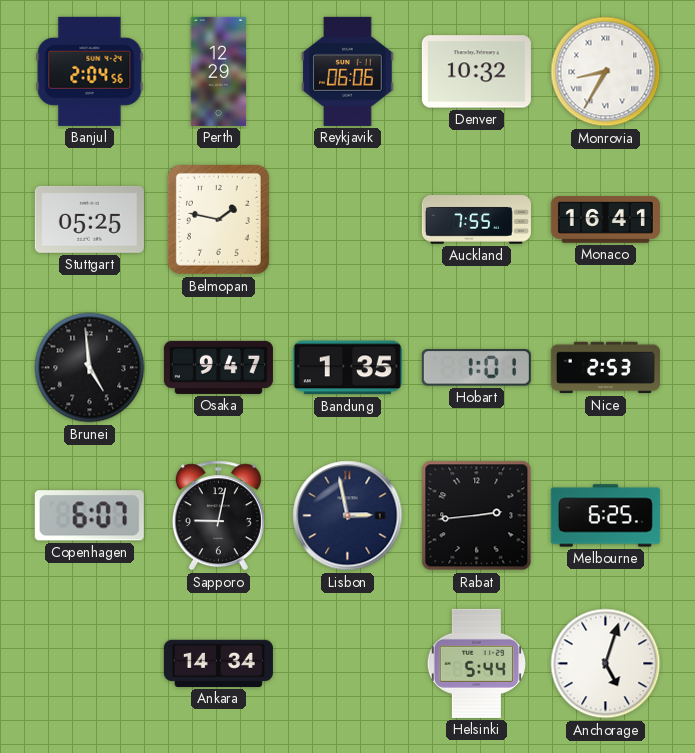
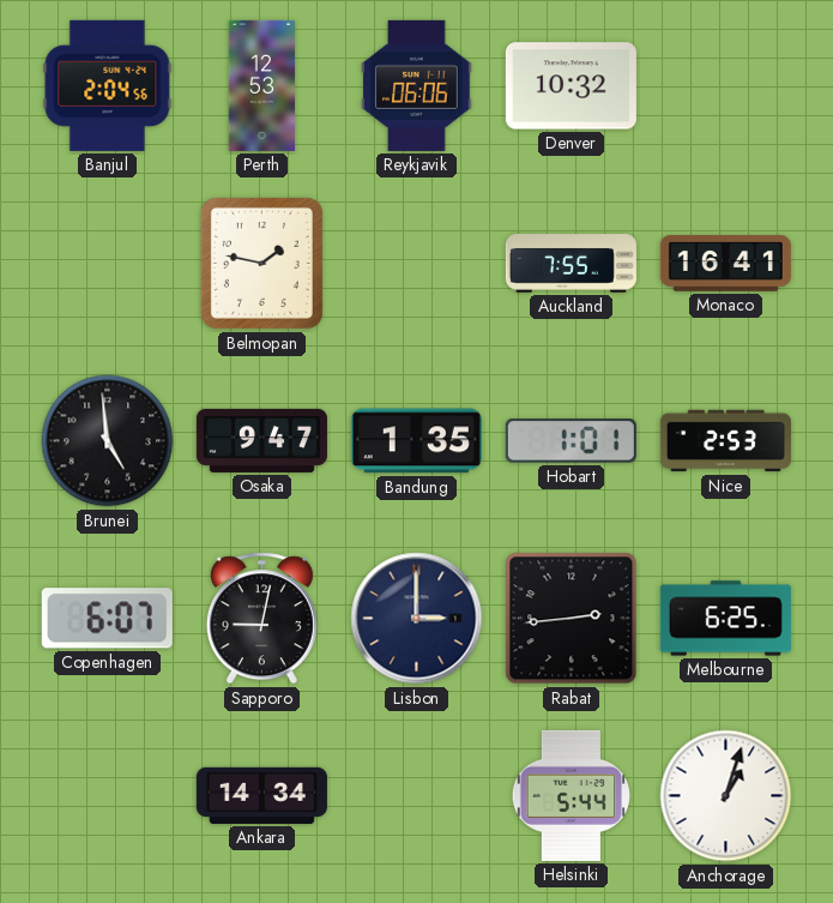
Perth: 12:29 -> 12:53
Monrovia: 8:35 -> none
Stuttgart: 05:25 -> none
Lisbon: 2:58 -> 3:00
Anchorage: 5:03 -> 1:03
